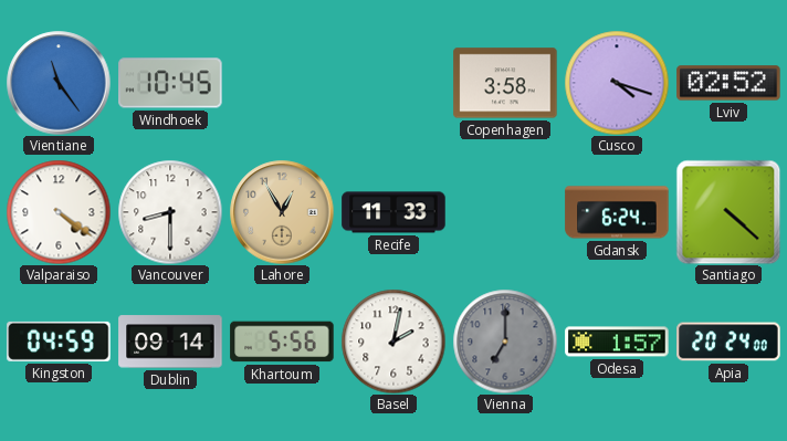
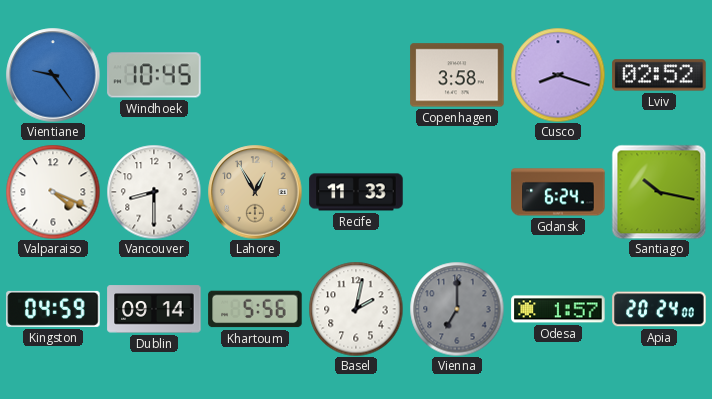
Vientiane: 11:24 -> 9:24
Cusco: 4:18 -> 8:18
Valparaiso: 4:21 -> 4:19
Santiago: 4:22 -> 10:17
